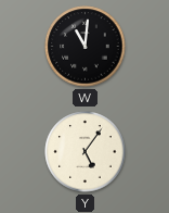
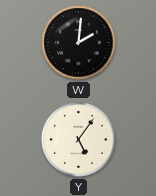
W: 11:01 -> 2:01
